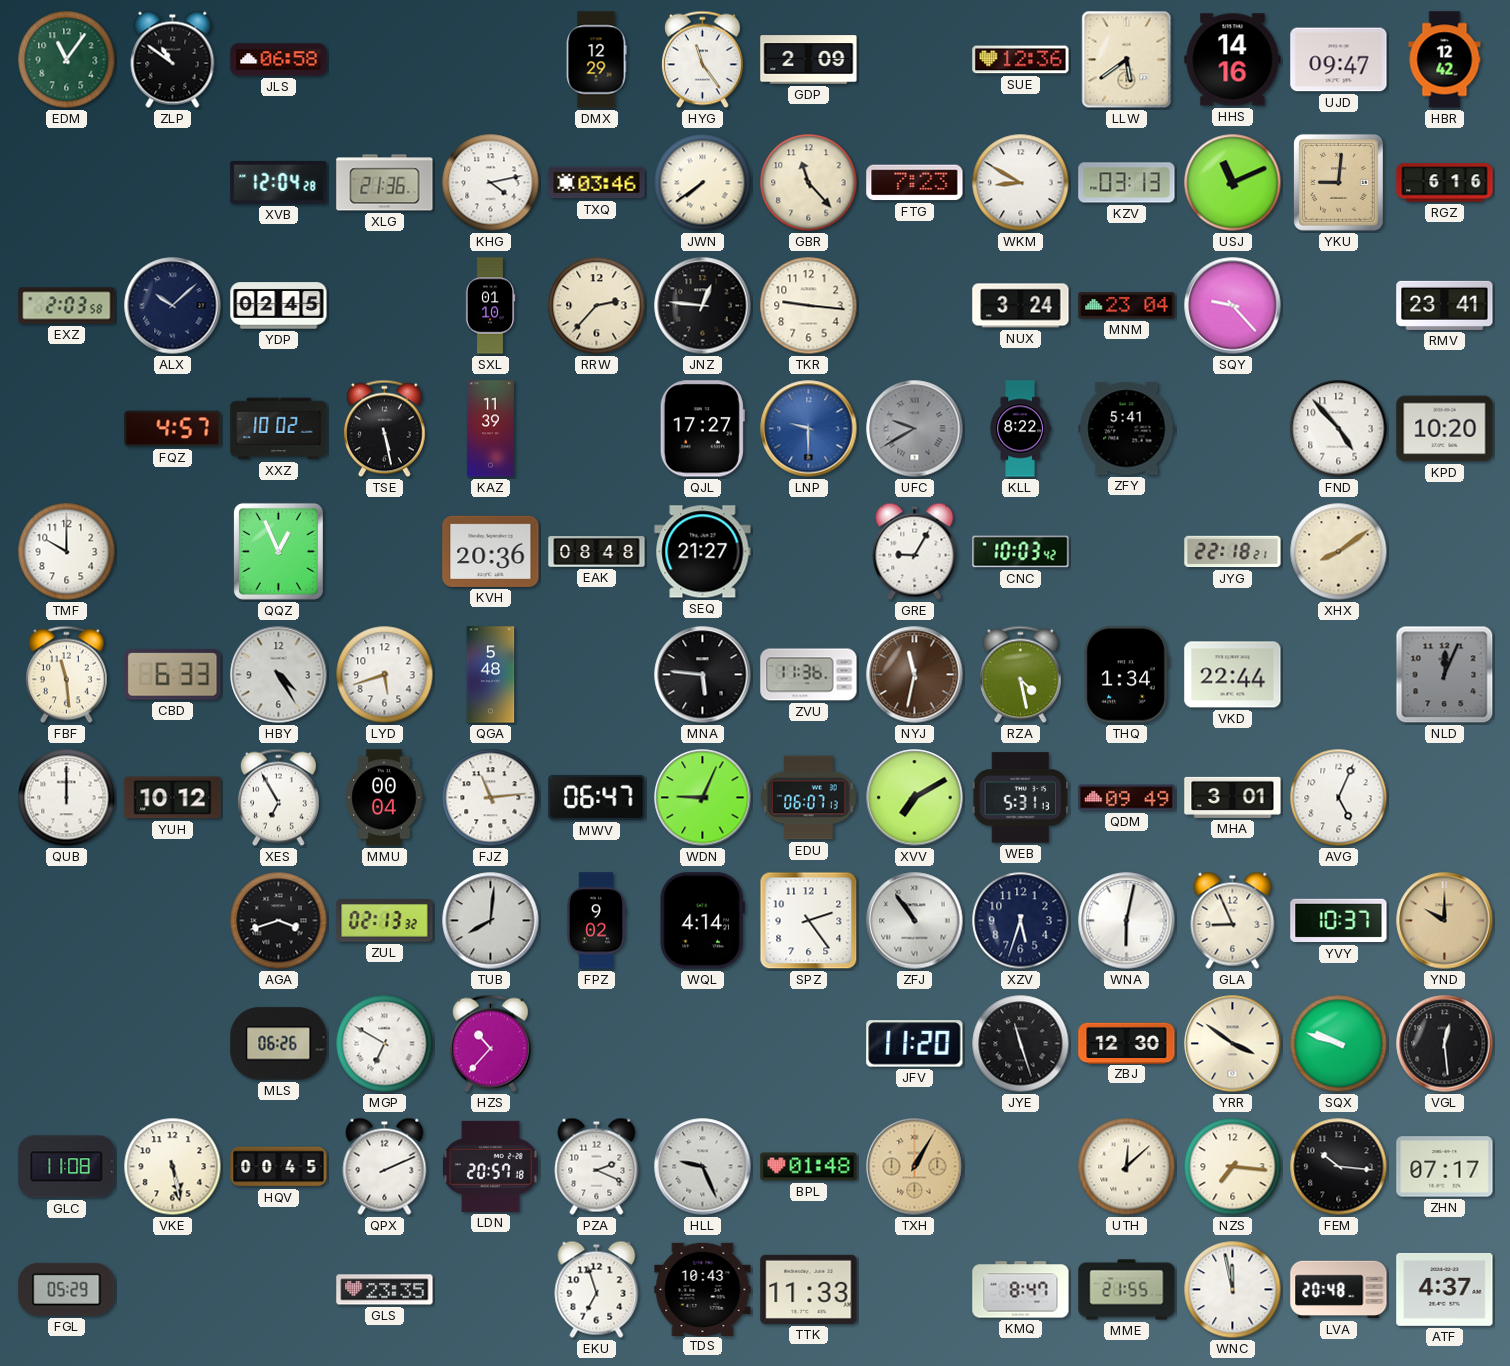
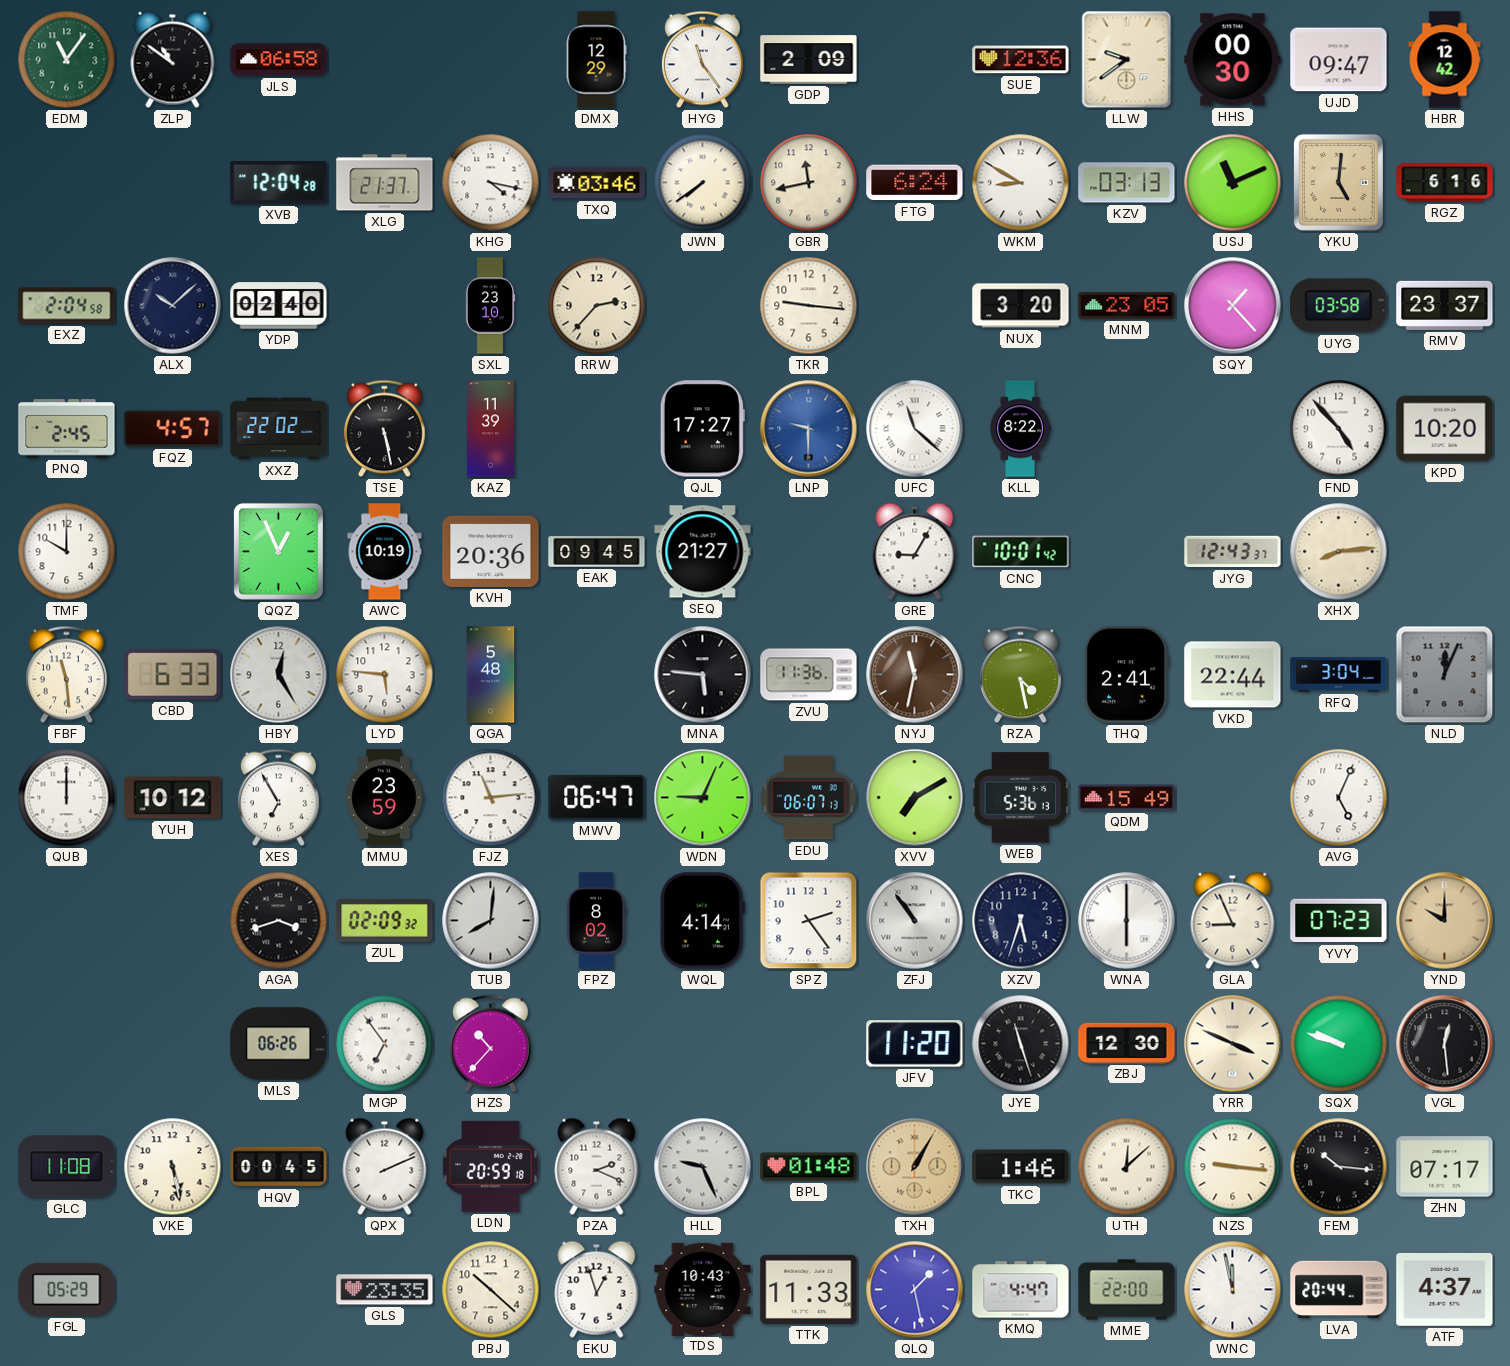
LLW: 5:39 -> 9:39
HHS: 14:16 -> 00:30
XLG: 21:36 -> 21:37
KHG: 4:13 -> 4:17
GBR: 11:23 -> 11:43
FTG: 7:23 -> 6:24
YKU: 9:01 -> 5:01
EXZ: 2:03 -> 2:04
YDP: 02:45 -> 02:40
SXL: 01:10 -> 23:10
JNZ: 12:46 -> none
NUX: 3:24 -> 3:20
MNM: 23:04 -> 23:05
SQY: 9:23 -> 1:23
UYG: none -> 03:58
RMV: 23:41 -> 23:37
PNQ: none -> 2:45
XXZ: 10:02 -> 22:02
UFC: 9:40 -> 11:22
UFC dial: grey -> white
ZFY: 5:41 -> none
AWC: none -> 10:19
EAK: 08:48 -> 09:45
CNC: 10:03 -> 10:01
JYG: 22:18 -> 12:43
XHX: 8:09 -> 8:14
HBY: 4:25 -> 12:25
LYD: 5:42 -> 5:46
THQ: 1:34 -> 2:41
RFQ: none -> 3:04
MMU: 00:04 -> 23:59
WEB: 5:31 -> 5:36
QDM: 09:49 -> 15:49
MHA: 3:01 -> none
ZUL: 02:13 -> 02:09
FPZ: 9:02 -> 8:02
WNA: 6:02 -> 6:00
YVY: 10:37 -> 07:23
MGP: 6:50 -> 6:54
YRR: 3:51 -> 3:49
LDN: 20:57 -> 20:59
TKC: none -> 1:46
NZS: 7:16 -> 9:16
PBJ: none -> 10:22
EKU: 6:57 -> 12:57
QLQ: none -> 1:28
KMQ: 8:47 -> 4:47
MME: 21:55 -> 22:00
LVA: 20:48 -> 20:44
